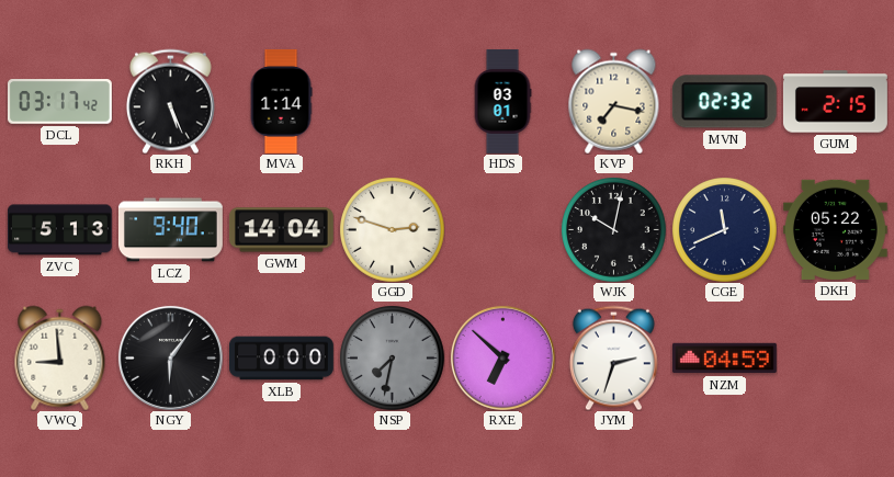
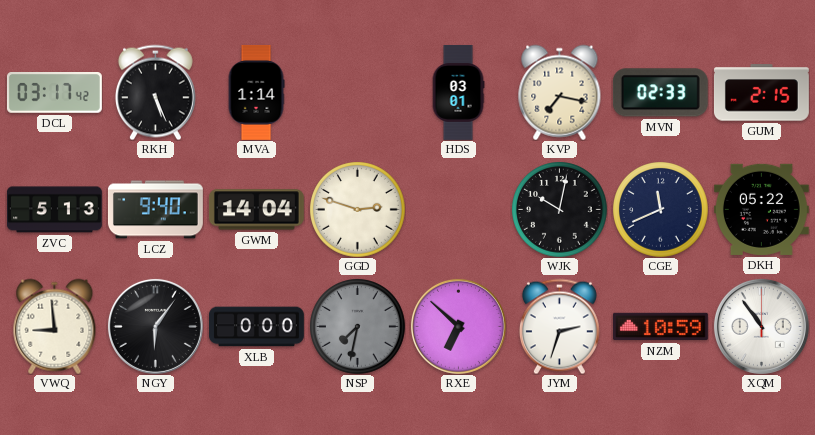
MVN: 02:32 -> 02:33
NZM: 04:59 -> 10:59
XQM: none -> 10:54
